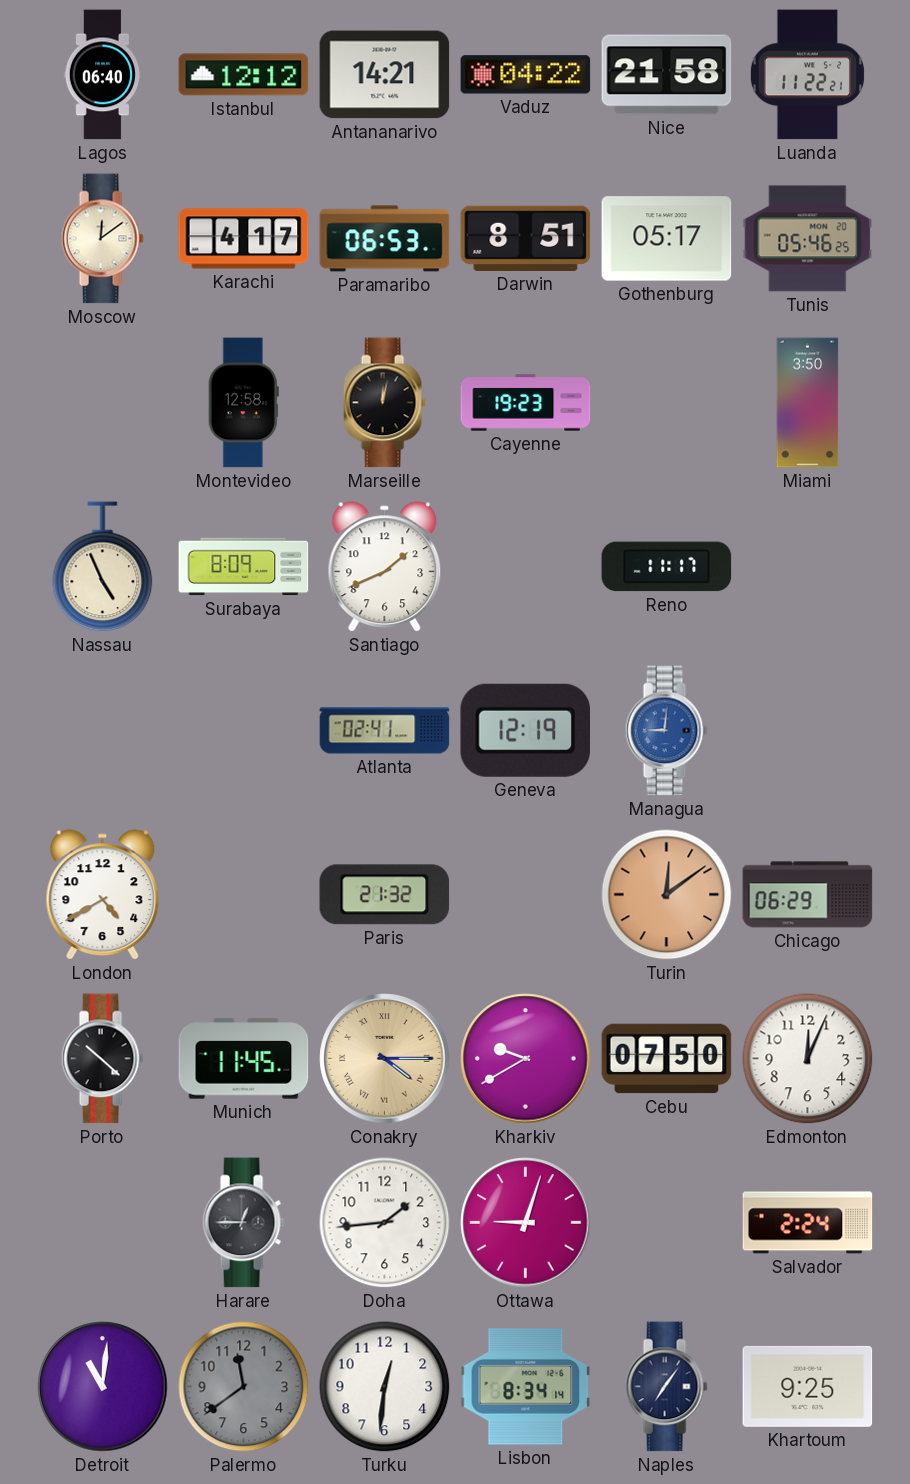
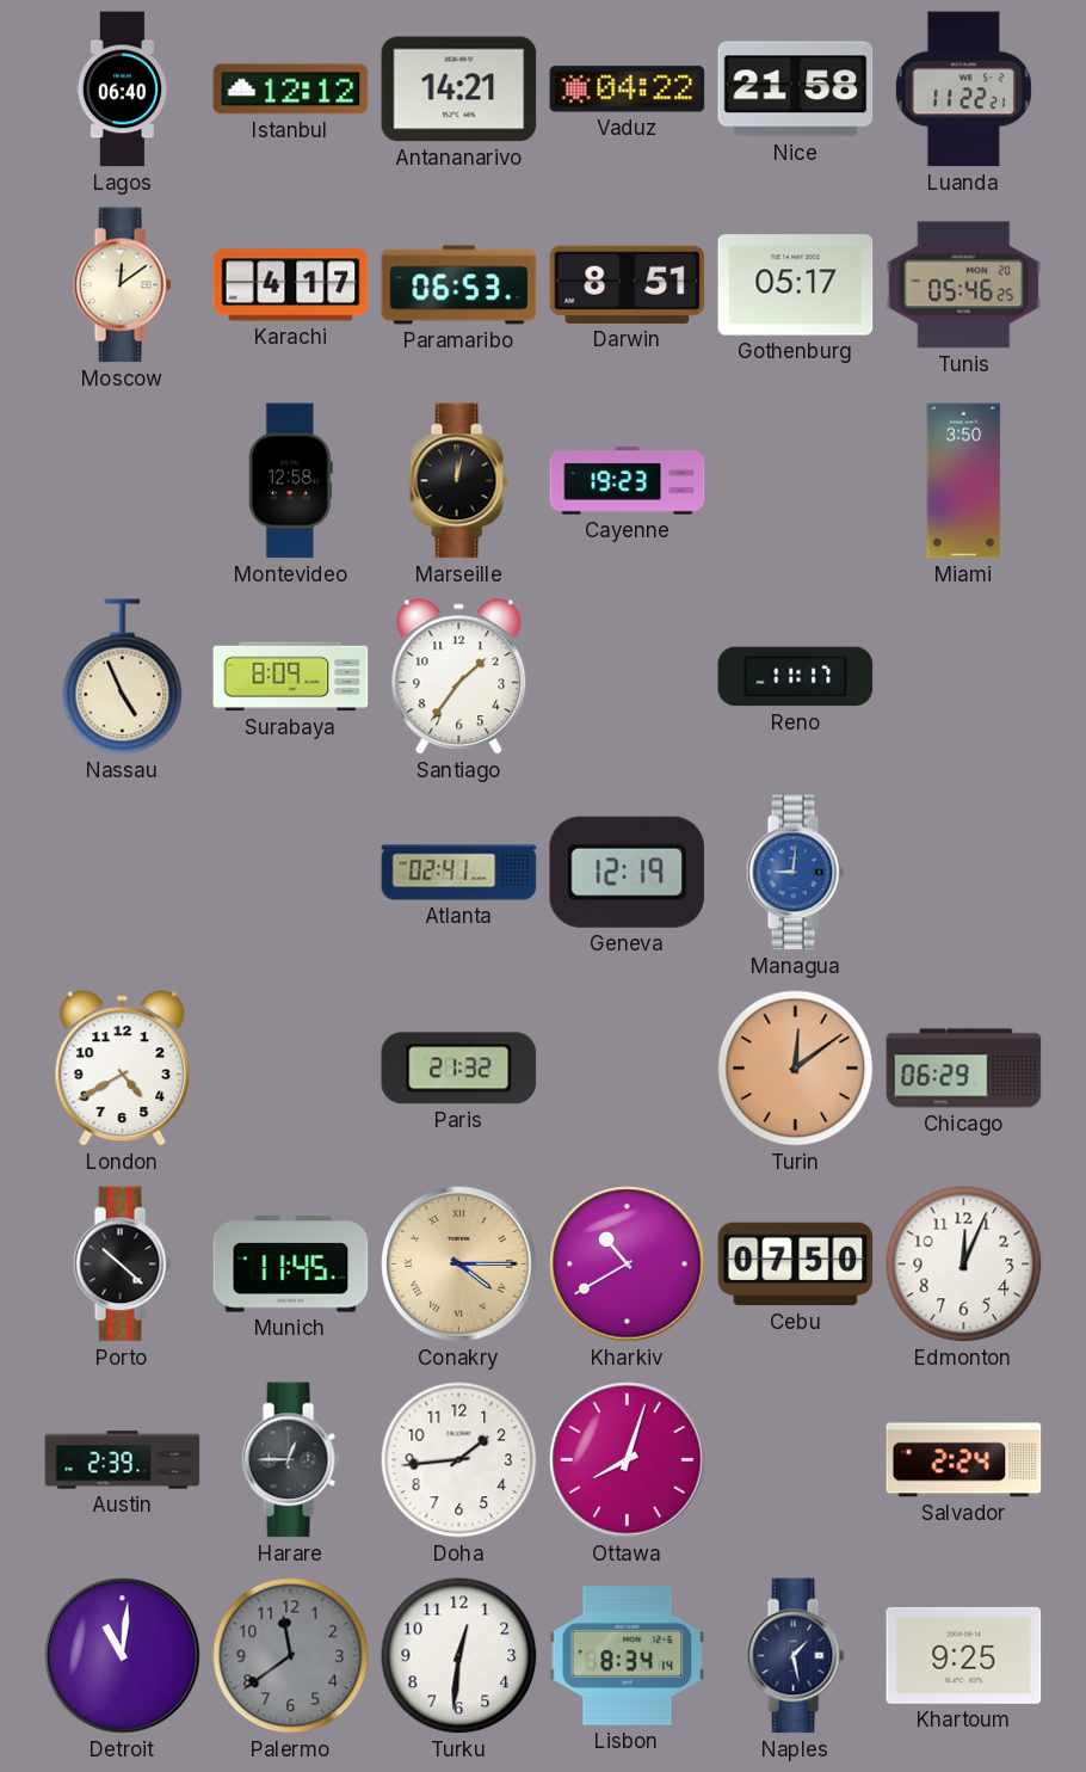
Santiago: 1:41 -> 1:36
Kharkiv: 9:40 -> 10:40
Austin: none -> 2:39
Ottawa: 9:03 -> 8:03
Naples: 7:06 -> 1:28
